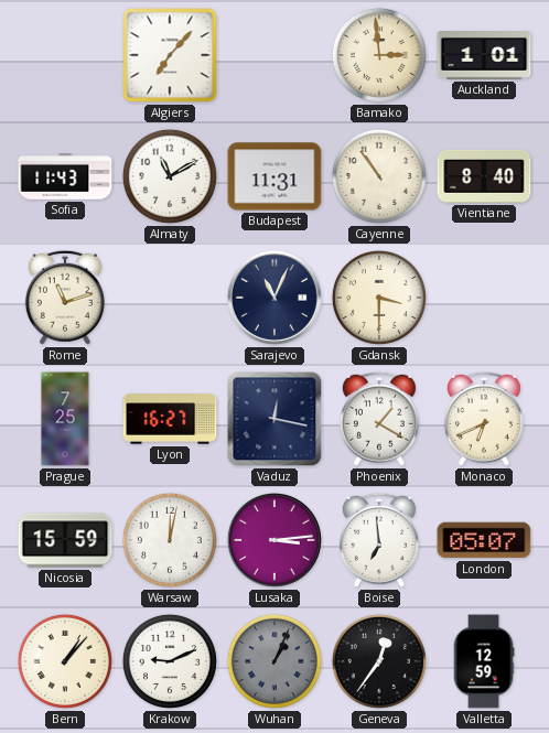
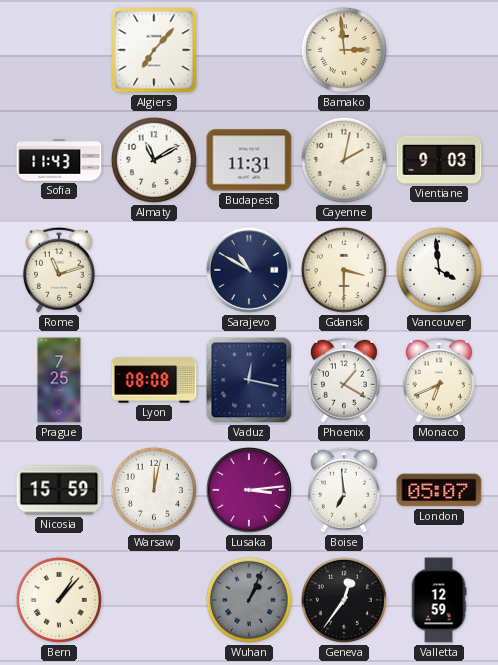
Auckland: 1:01 -> none
Cayenne: 10:54 -> 2:02
Vientiane: 8:40 -> 9:03
Sarajevo: 11:04 -> 10:50
Vancouver: none -> 3:59
Lyon: 16:27 -> 08:08
Krakow: 9:11 -> none
